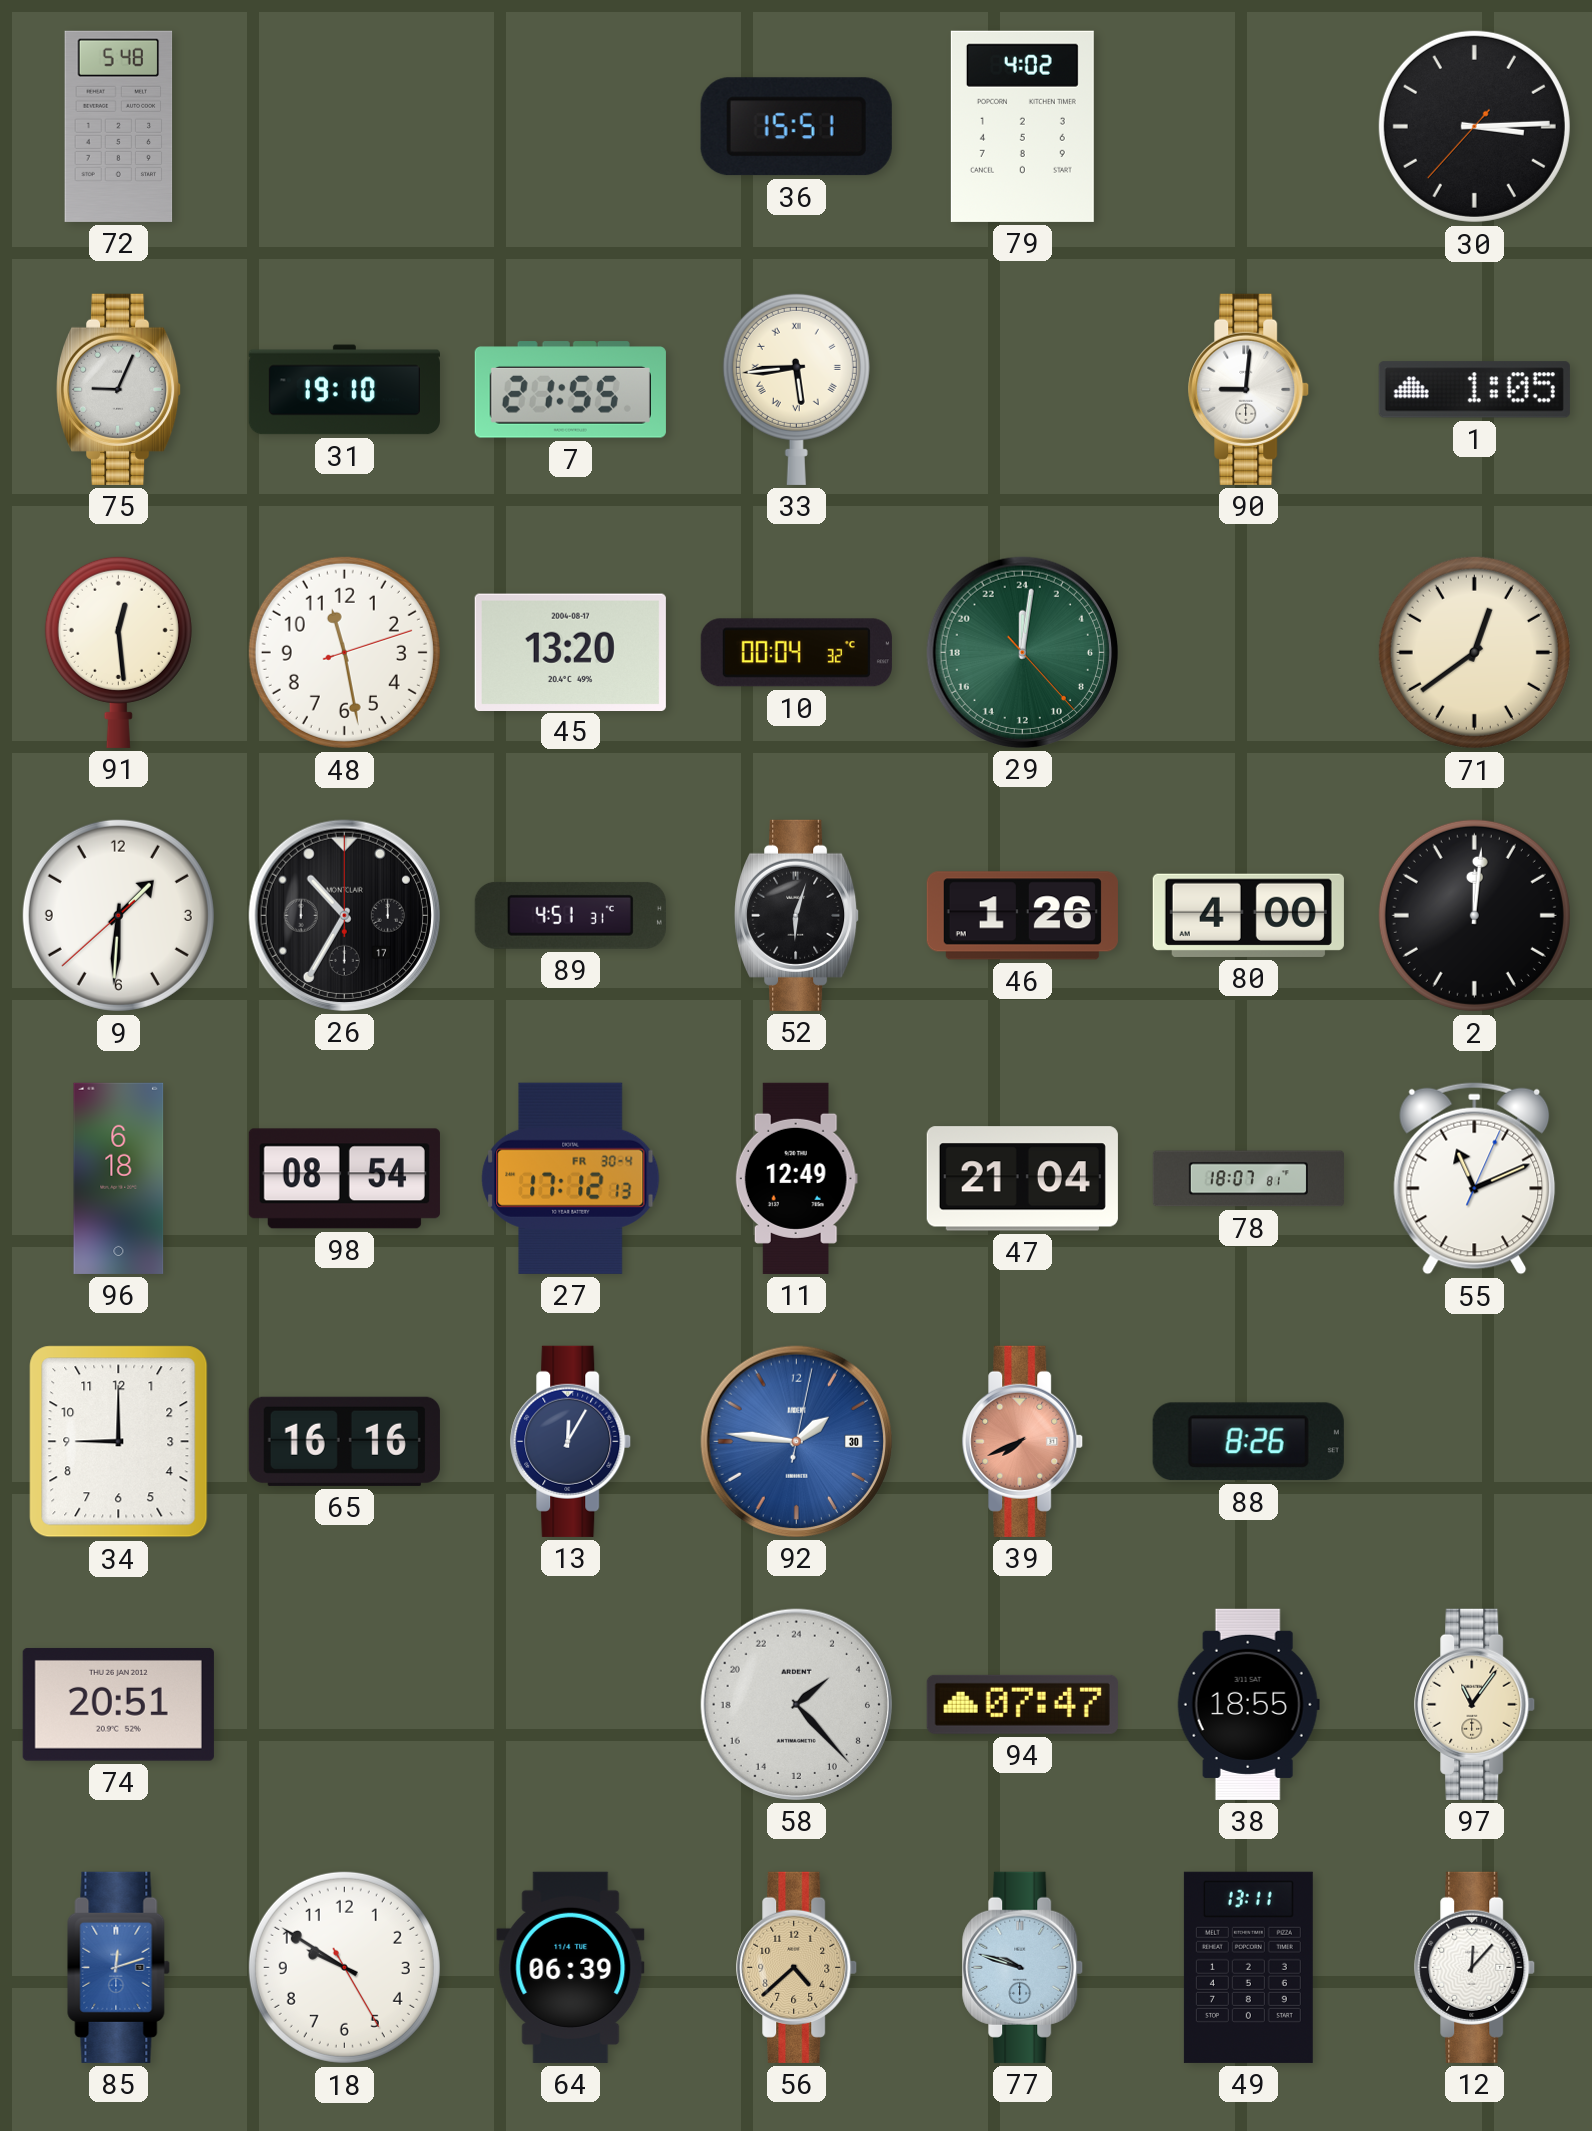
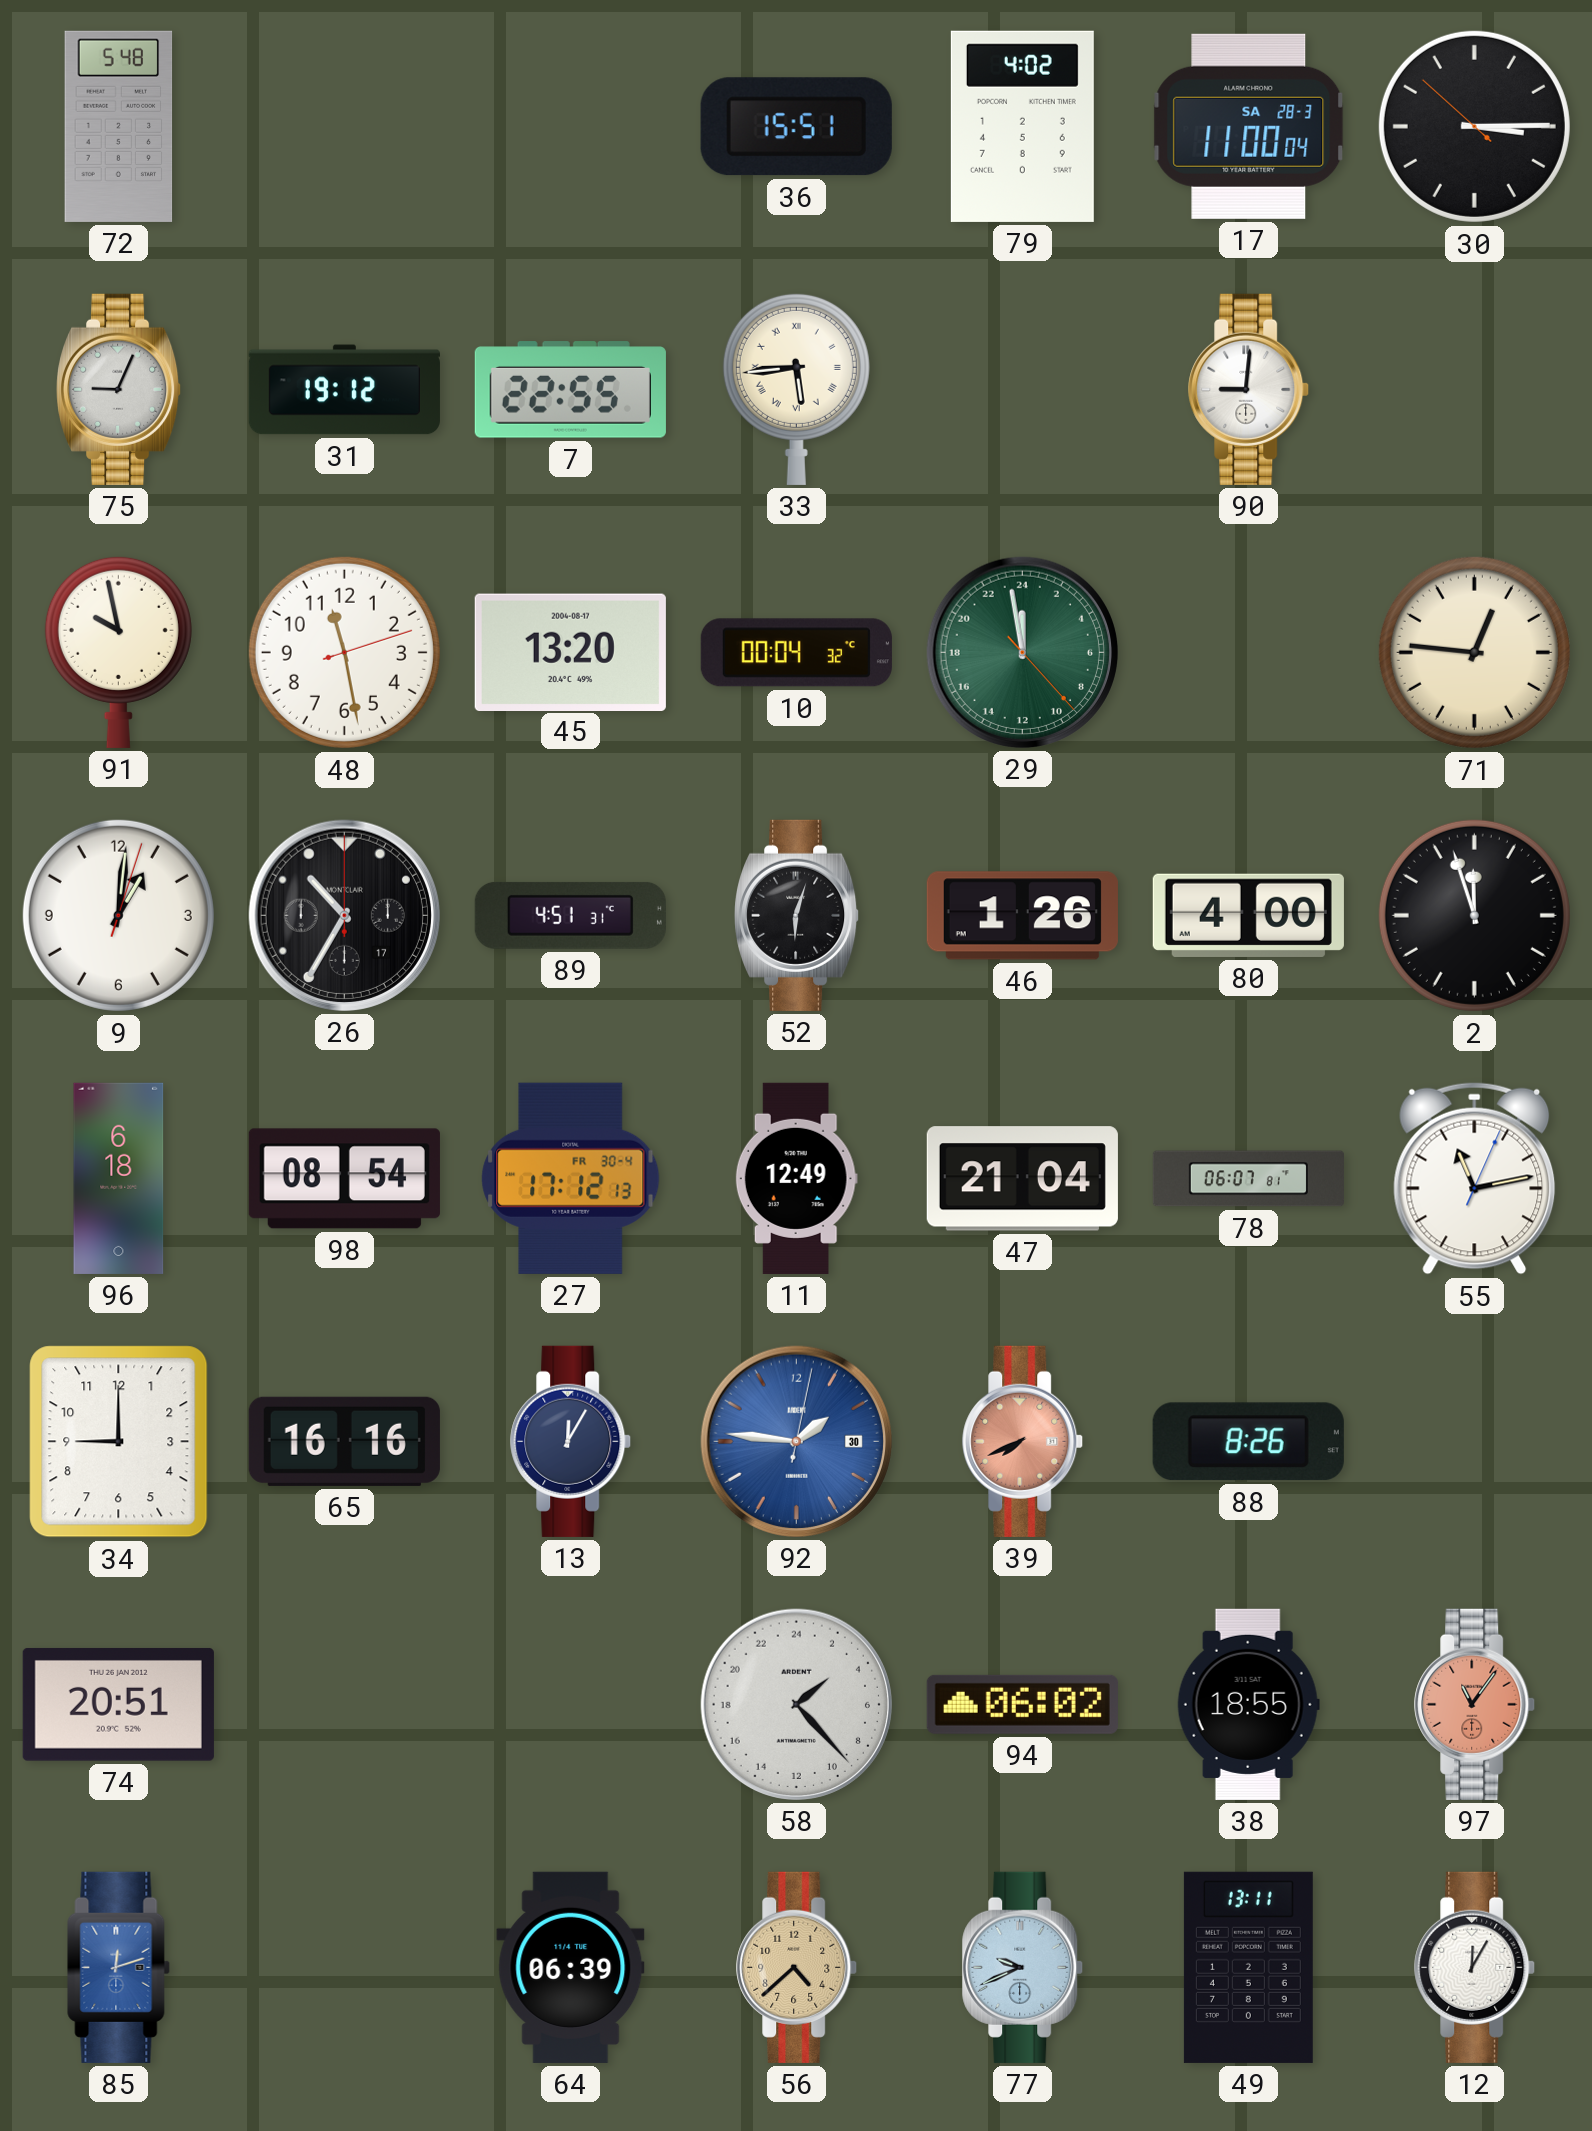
17: none -> 11:00
30: 3:14:37 -> 3:14:52
31: 19:10 -> 19:12
7: 21:55 -> 22:55
1: 1:05 -> none
91: 12:29 -> 9:58
29: 0:01 -> 23:58
71: 12:39 -> 12:46
9: 1:30 -> 1:01
2: 12:01 -> 11:57
78: 18:07 -> 06:07
55: 11:11 -> 11:13
94: 07:47 -> 06:02
97 dial: cream -> salmon
18: 9:50 -> none
77: 9:48 -> 9:41
12: 12:07 -> 12:05
